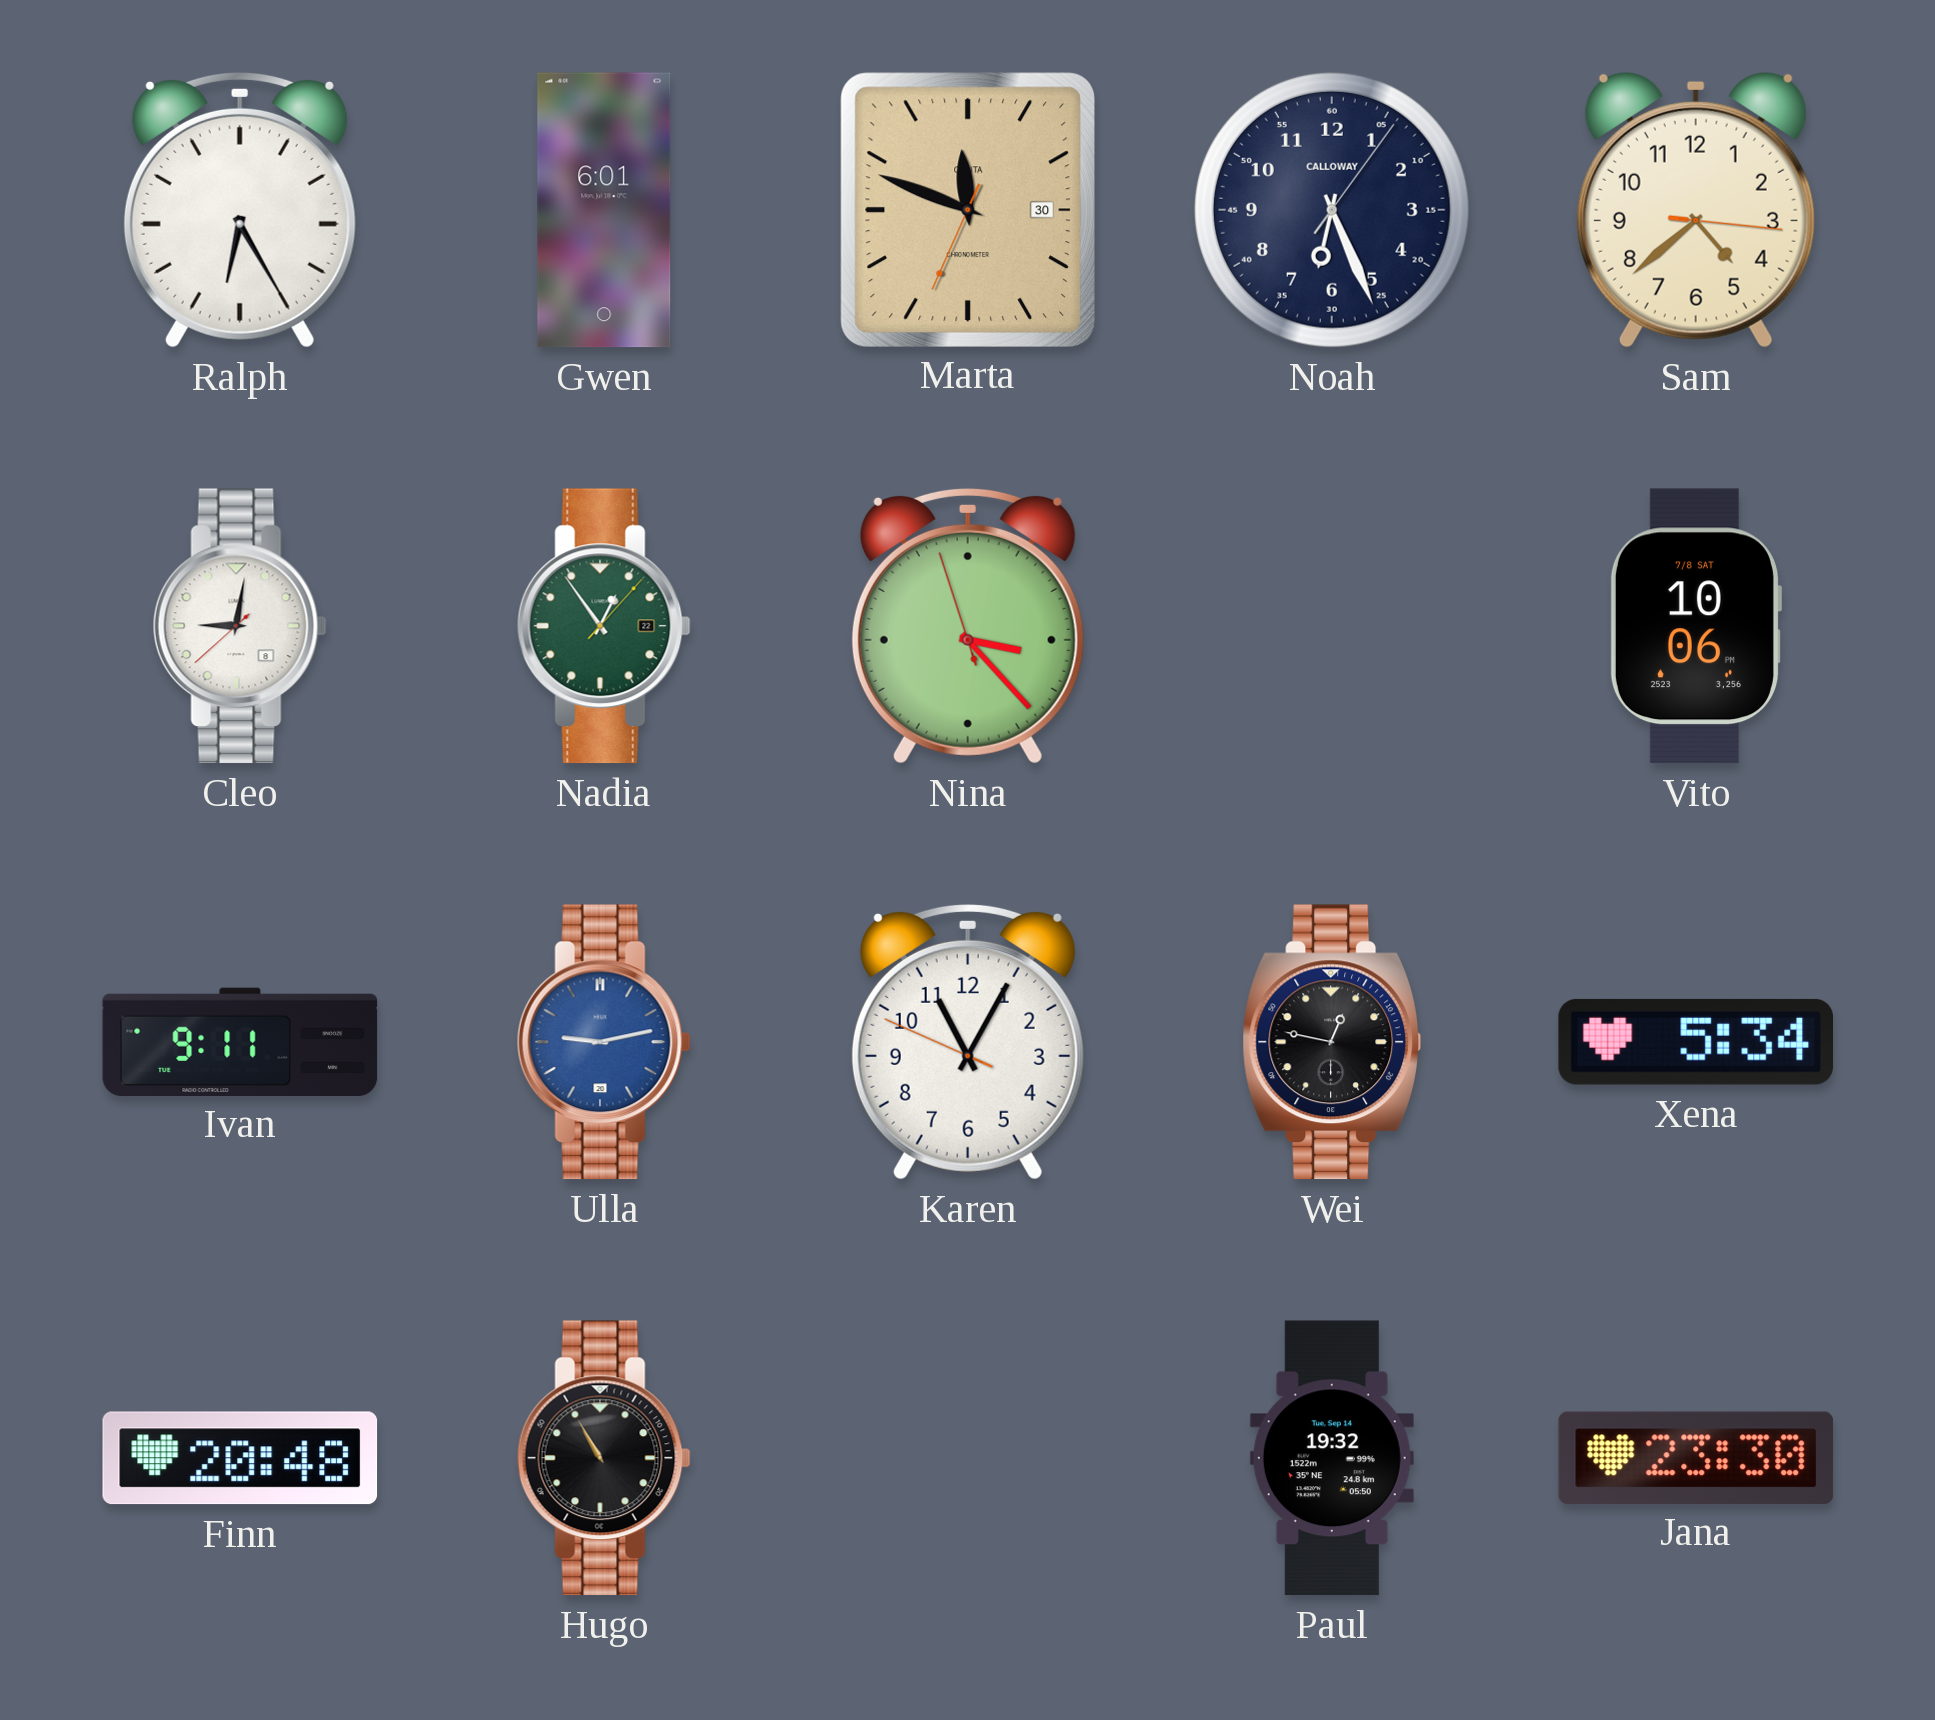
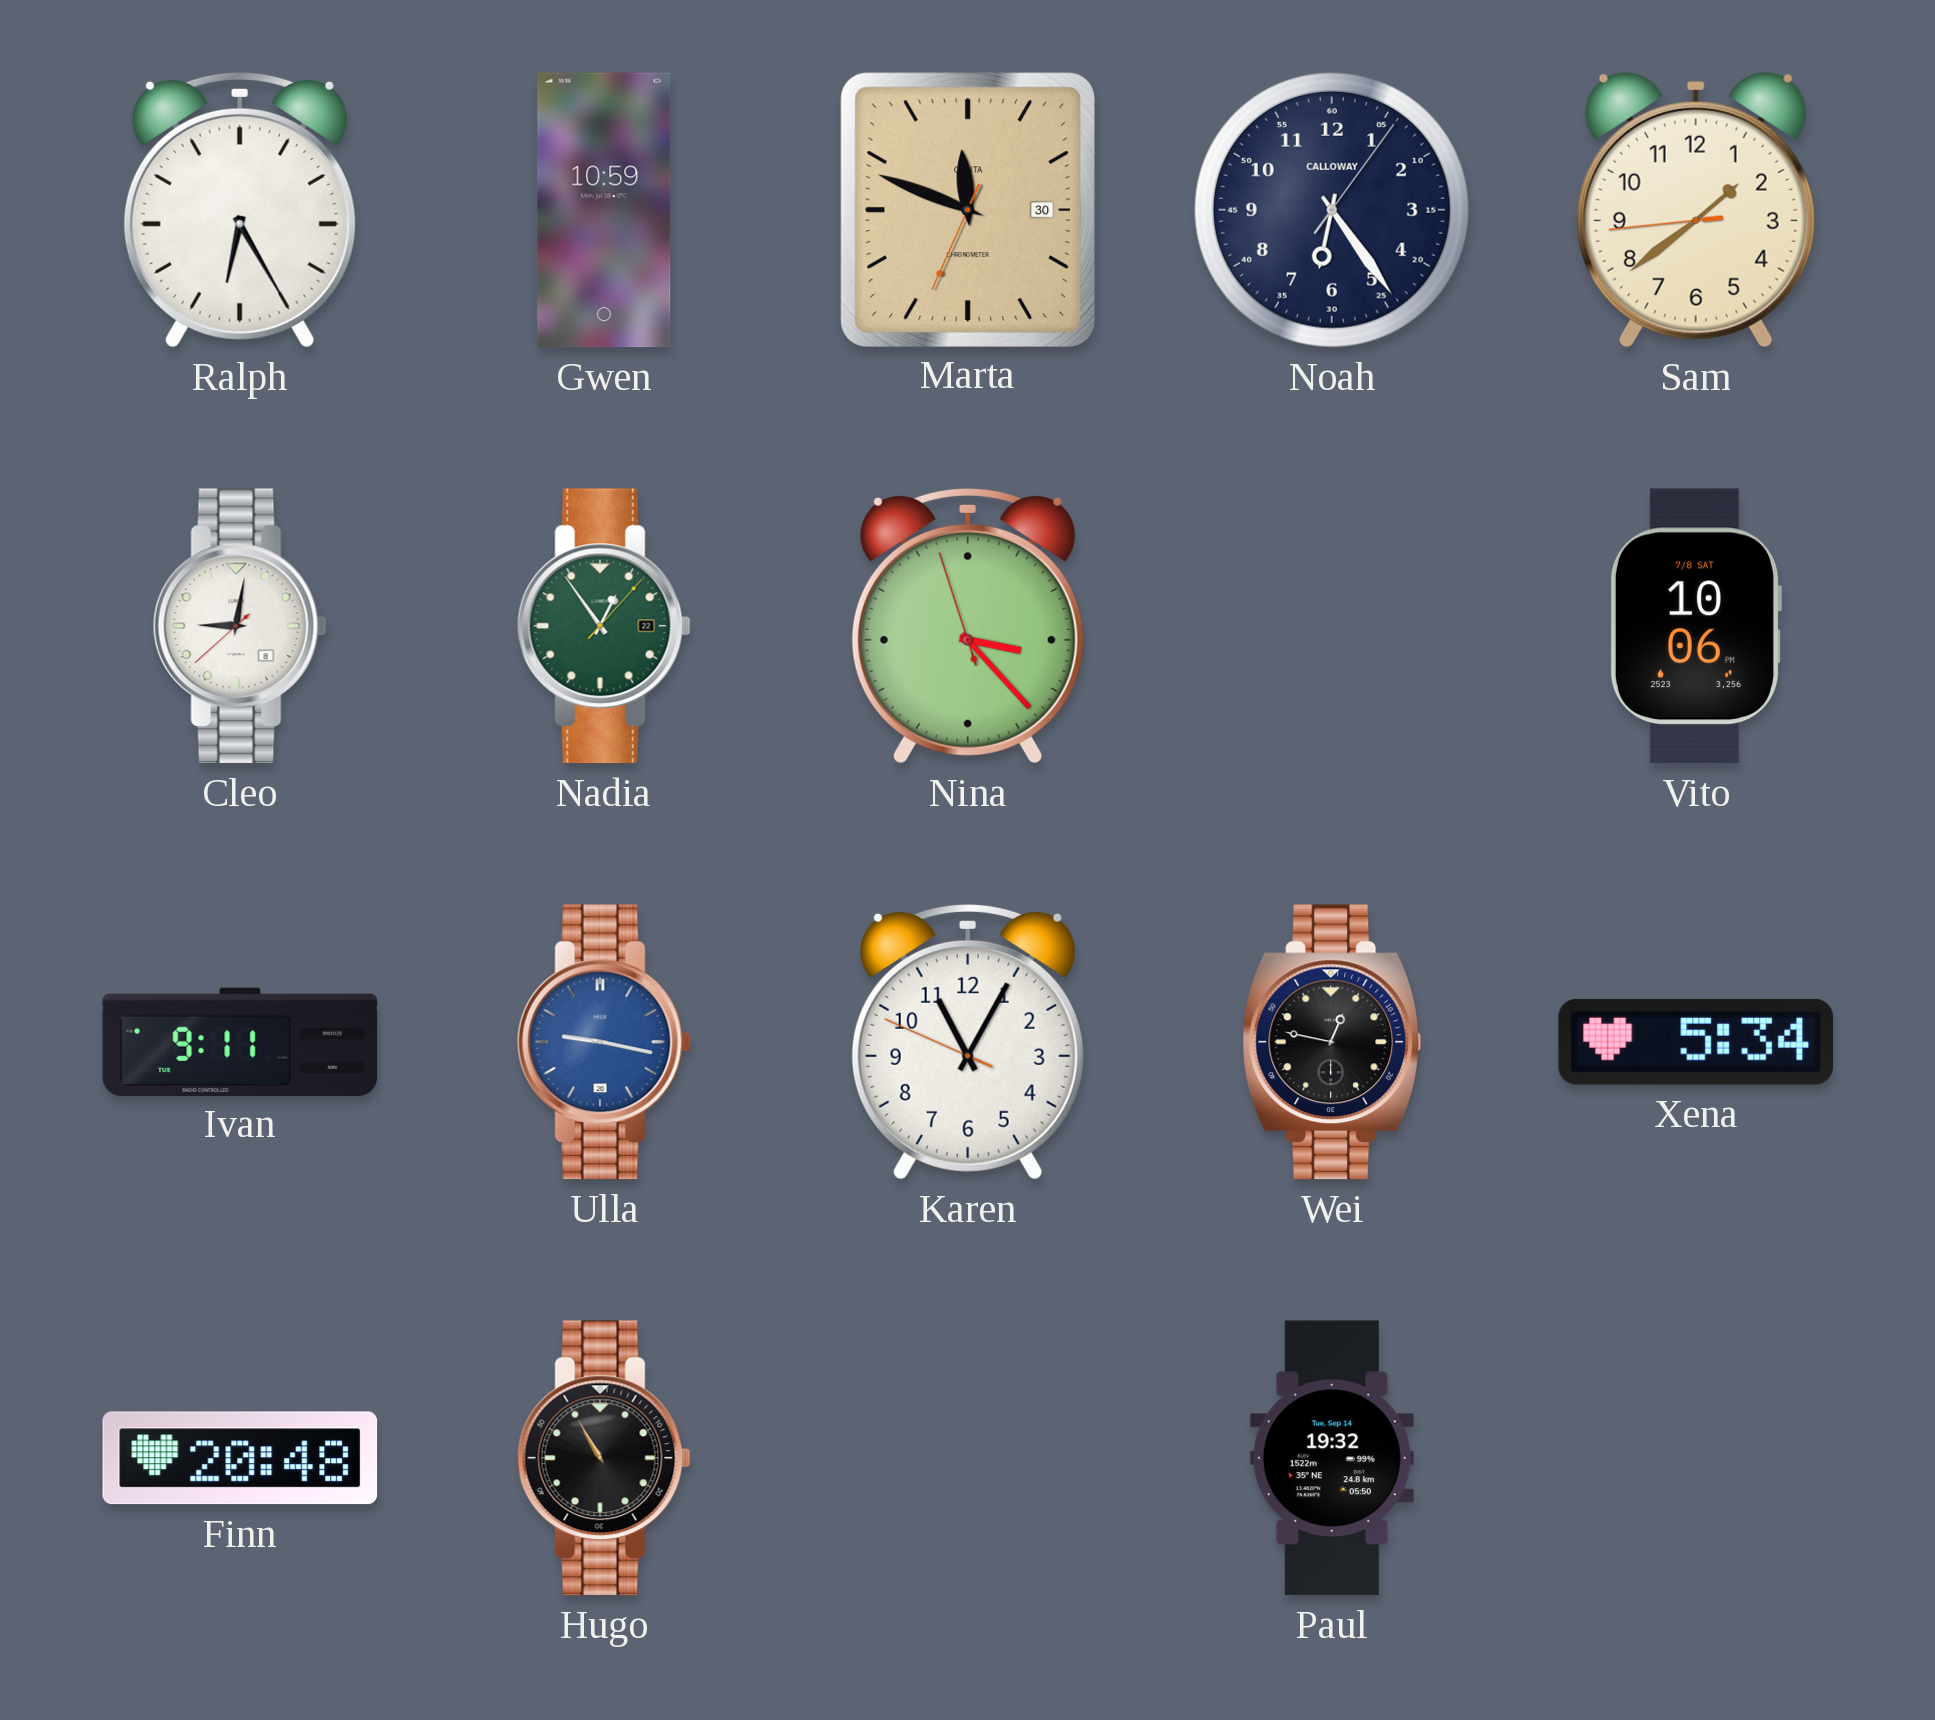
Gwen: 6:01 -> 10:59
Noah: 6:26 -> 6:24
Sam: 4:38 -> 1:38
Ulla: 9:13 -> 9:17
Jana: 23:30 -> none
